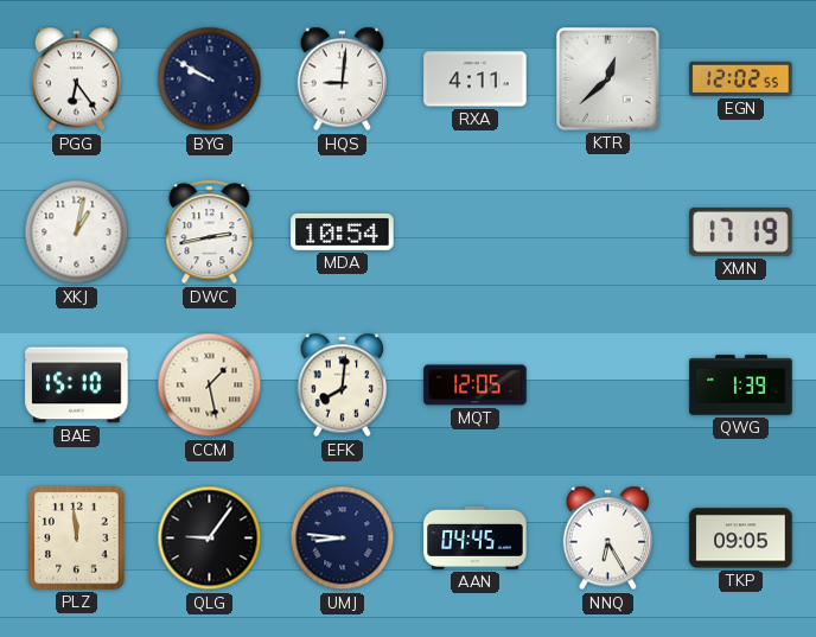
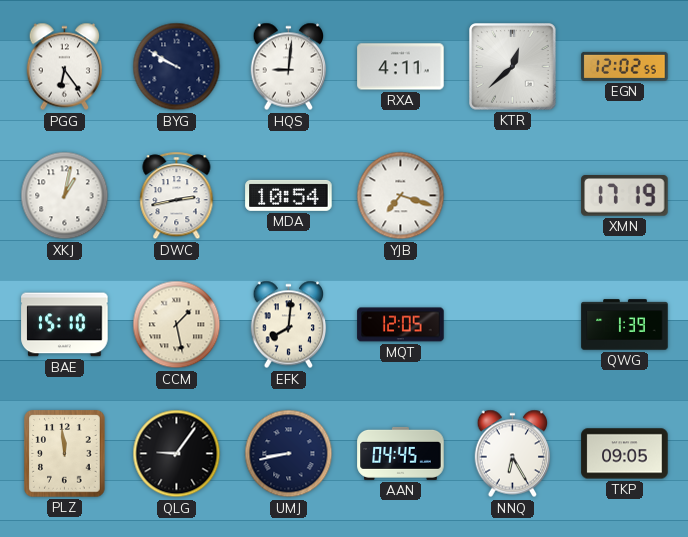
YJB: none -> 7:18
UMJ: 8:46 -> 8:43
